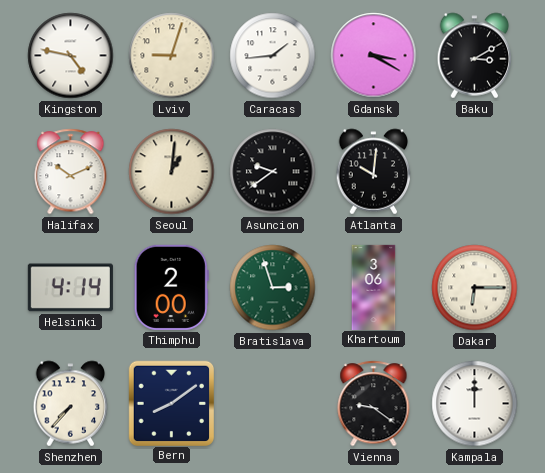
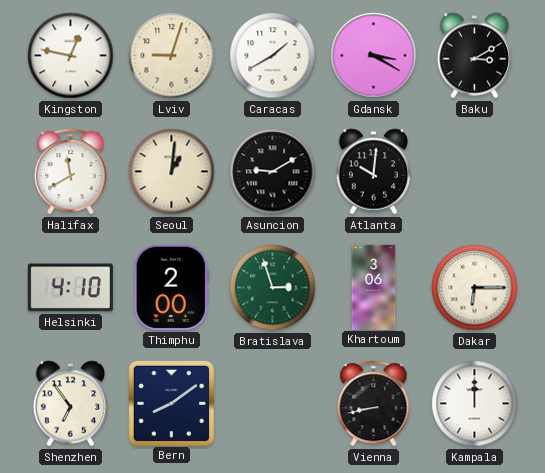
Kingston: 4:47 -> 12:47
Caracas: 1:44 -> 1:40
Halifax: 10:11 -> 11:40
Asuncion: 9:39 -> 9:10
Helsinki: 4:14 -> 4:10
Shenzhen: 7:37 -> 6:54
Vienna: 9:21 -> 8:43
